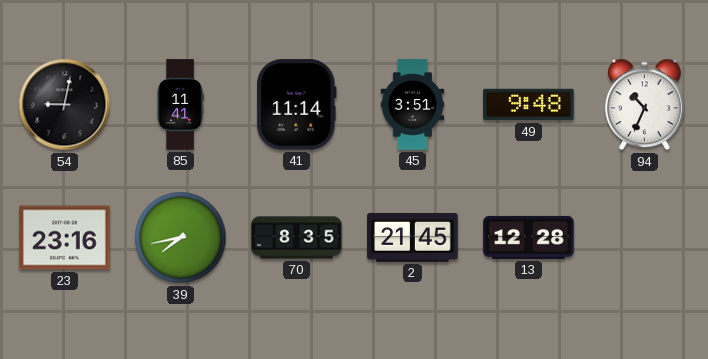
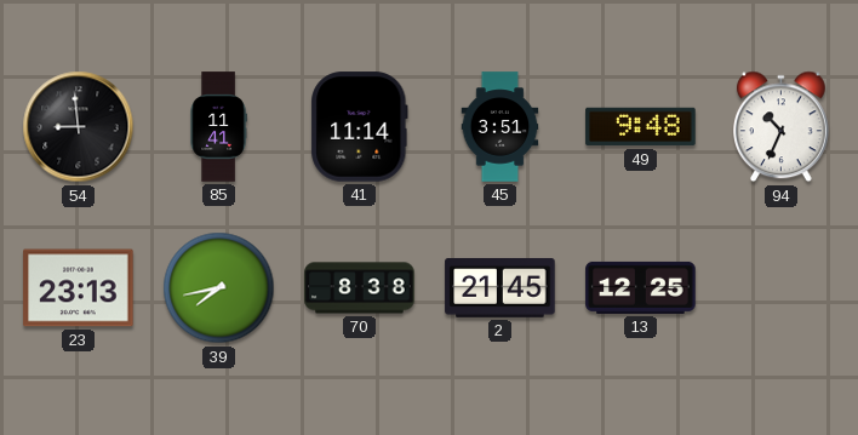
54: 9:02 -> 8:59
23: 23:16 -> 23:13
70: 8:35 -> 8:38
13: 12:28 -> 12:25
